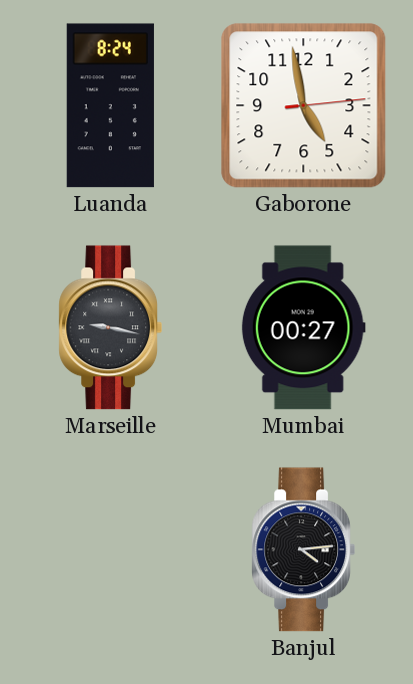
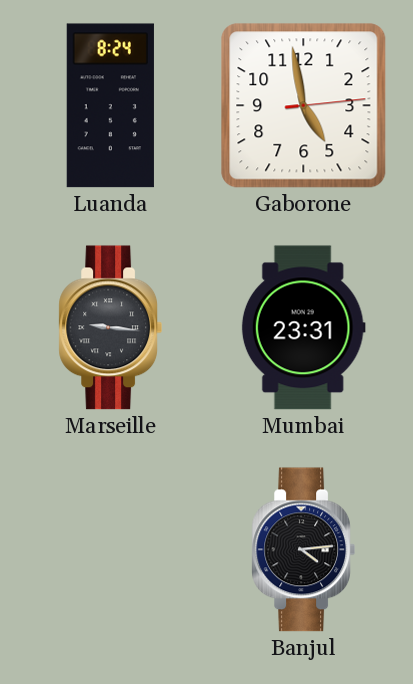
Marseille: 9:17 -> 9:16
Mumbai: 00:27 -> 23:31
